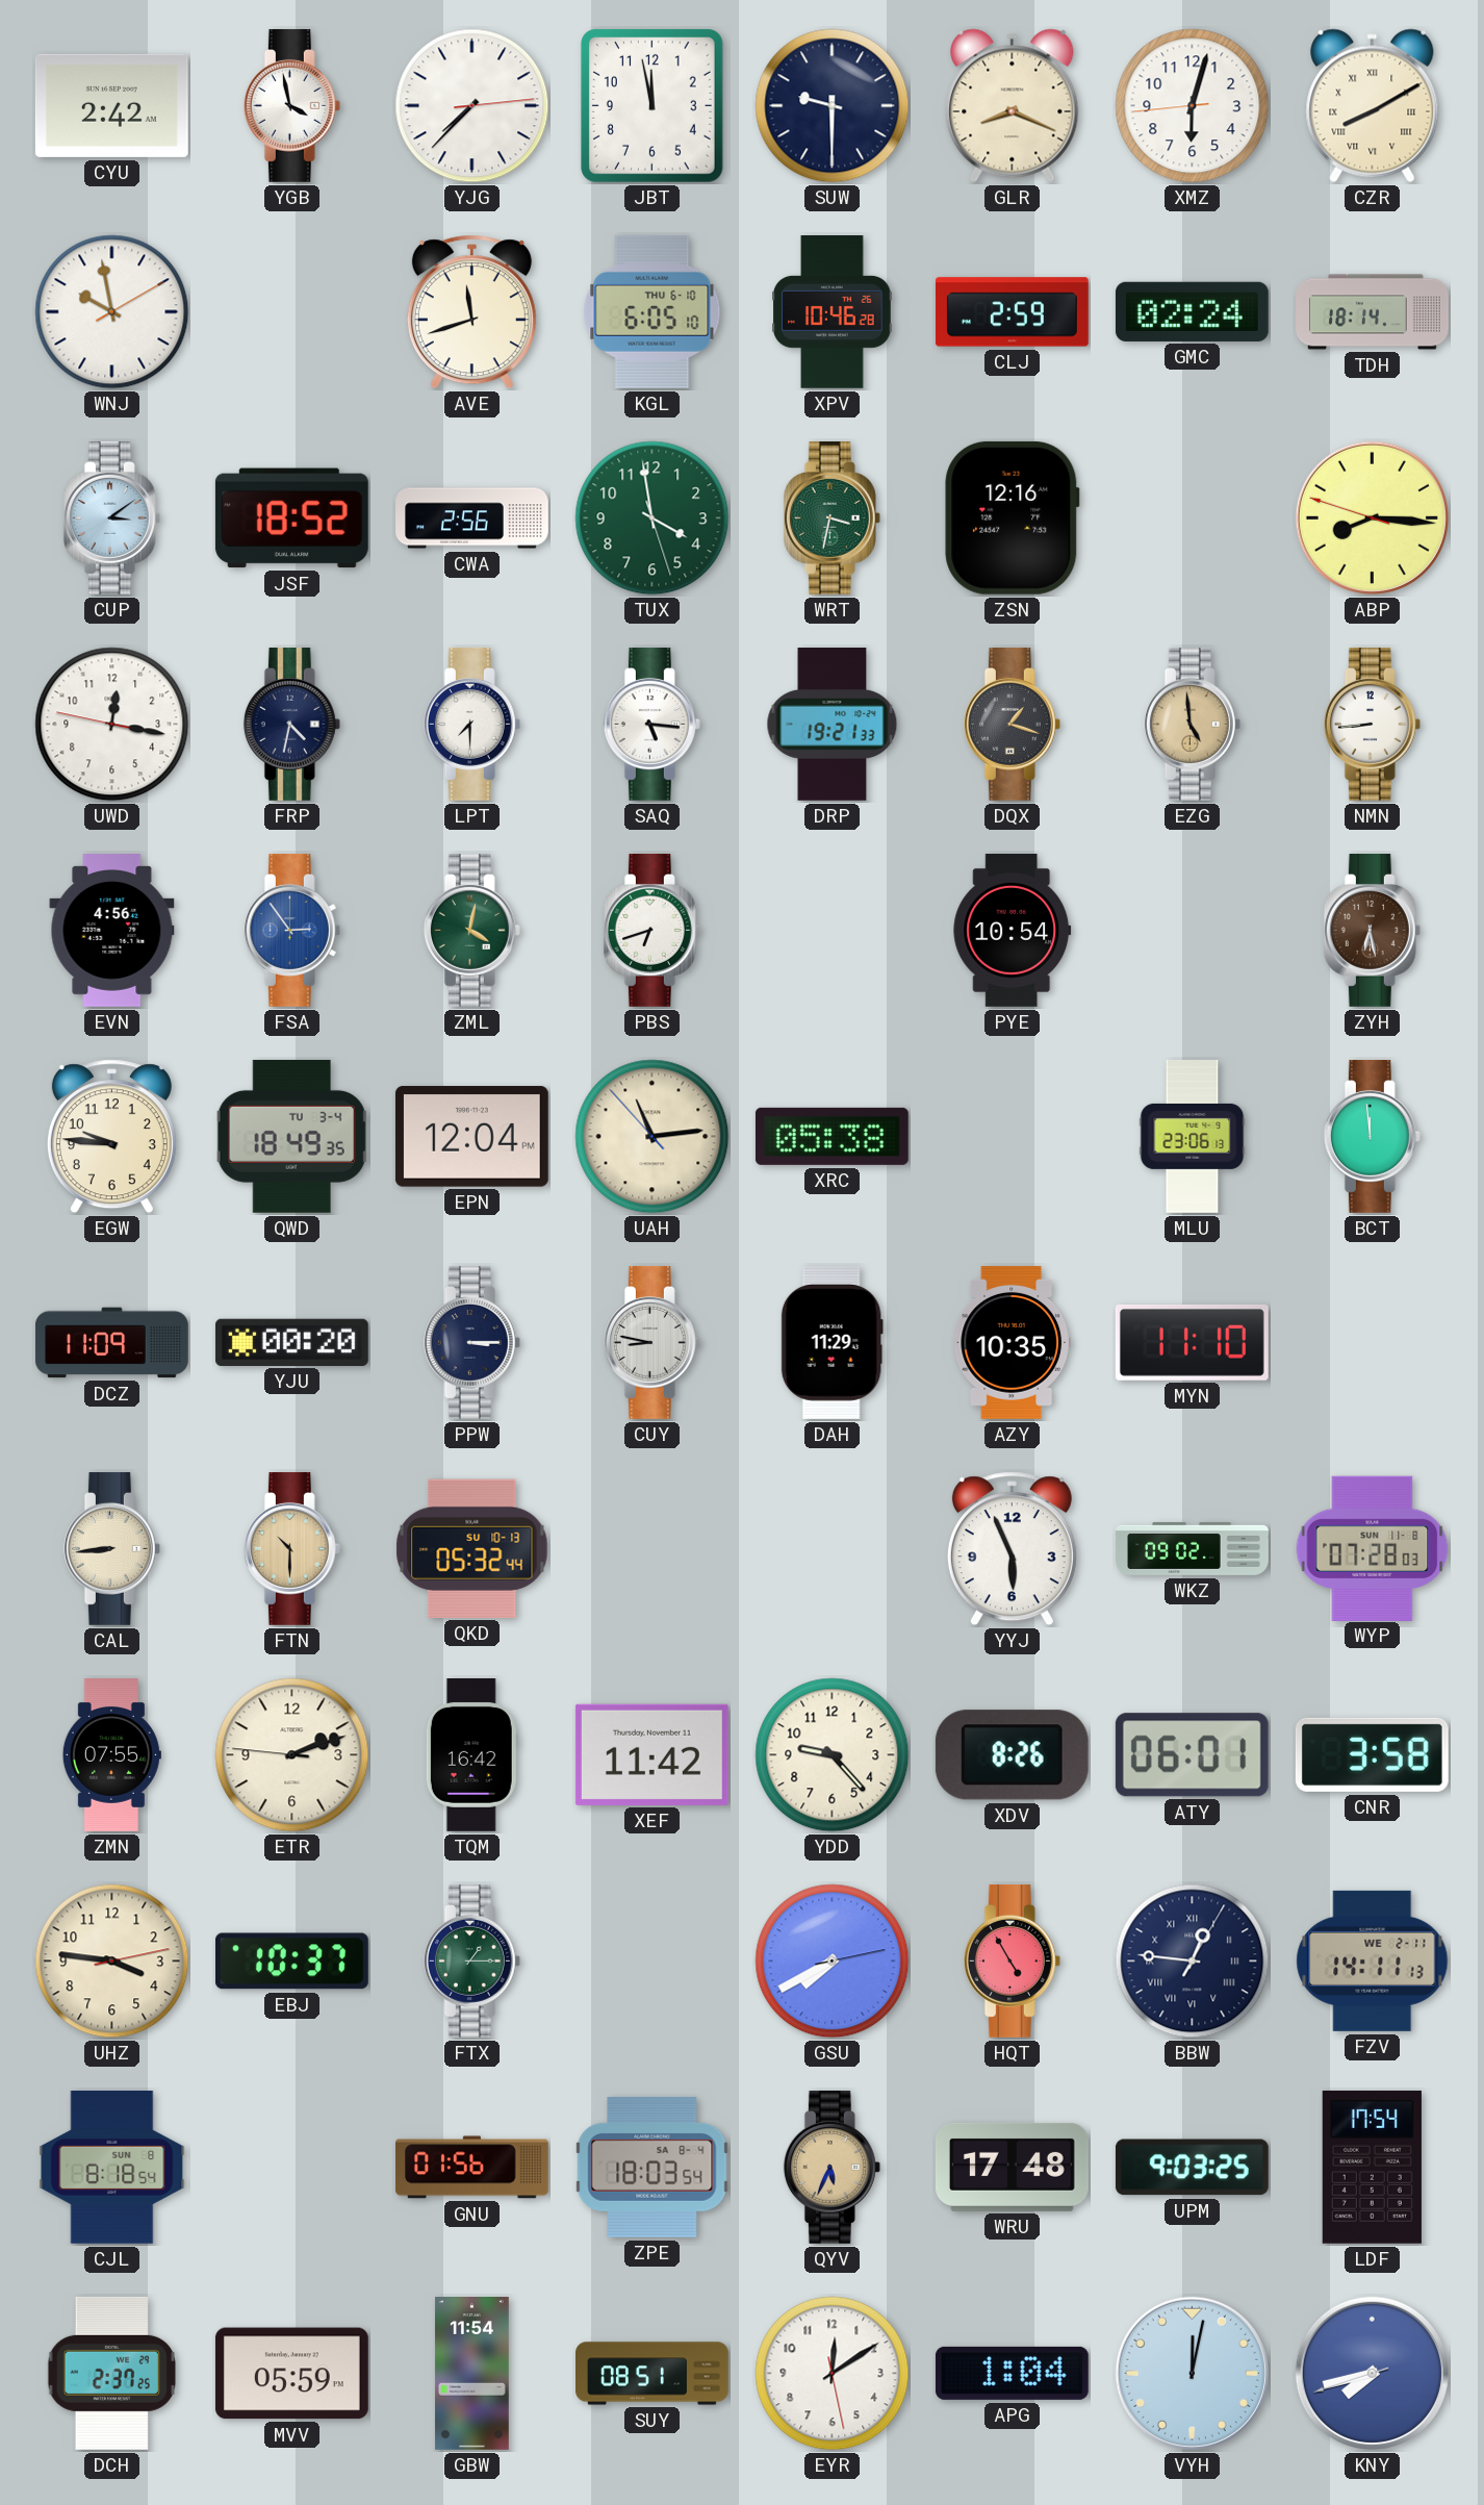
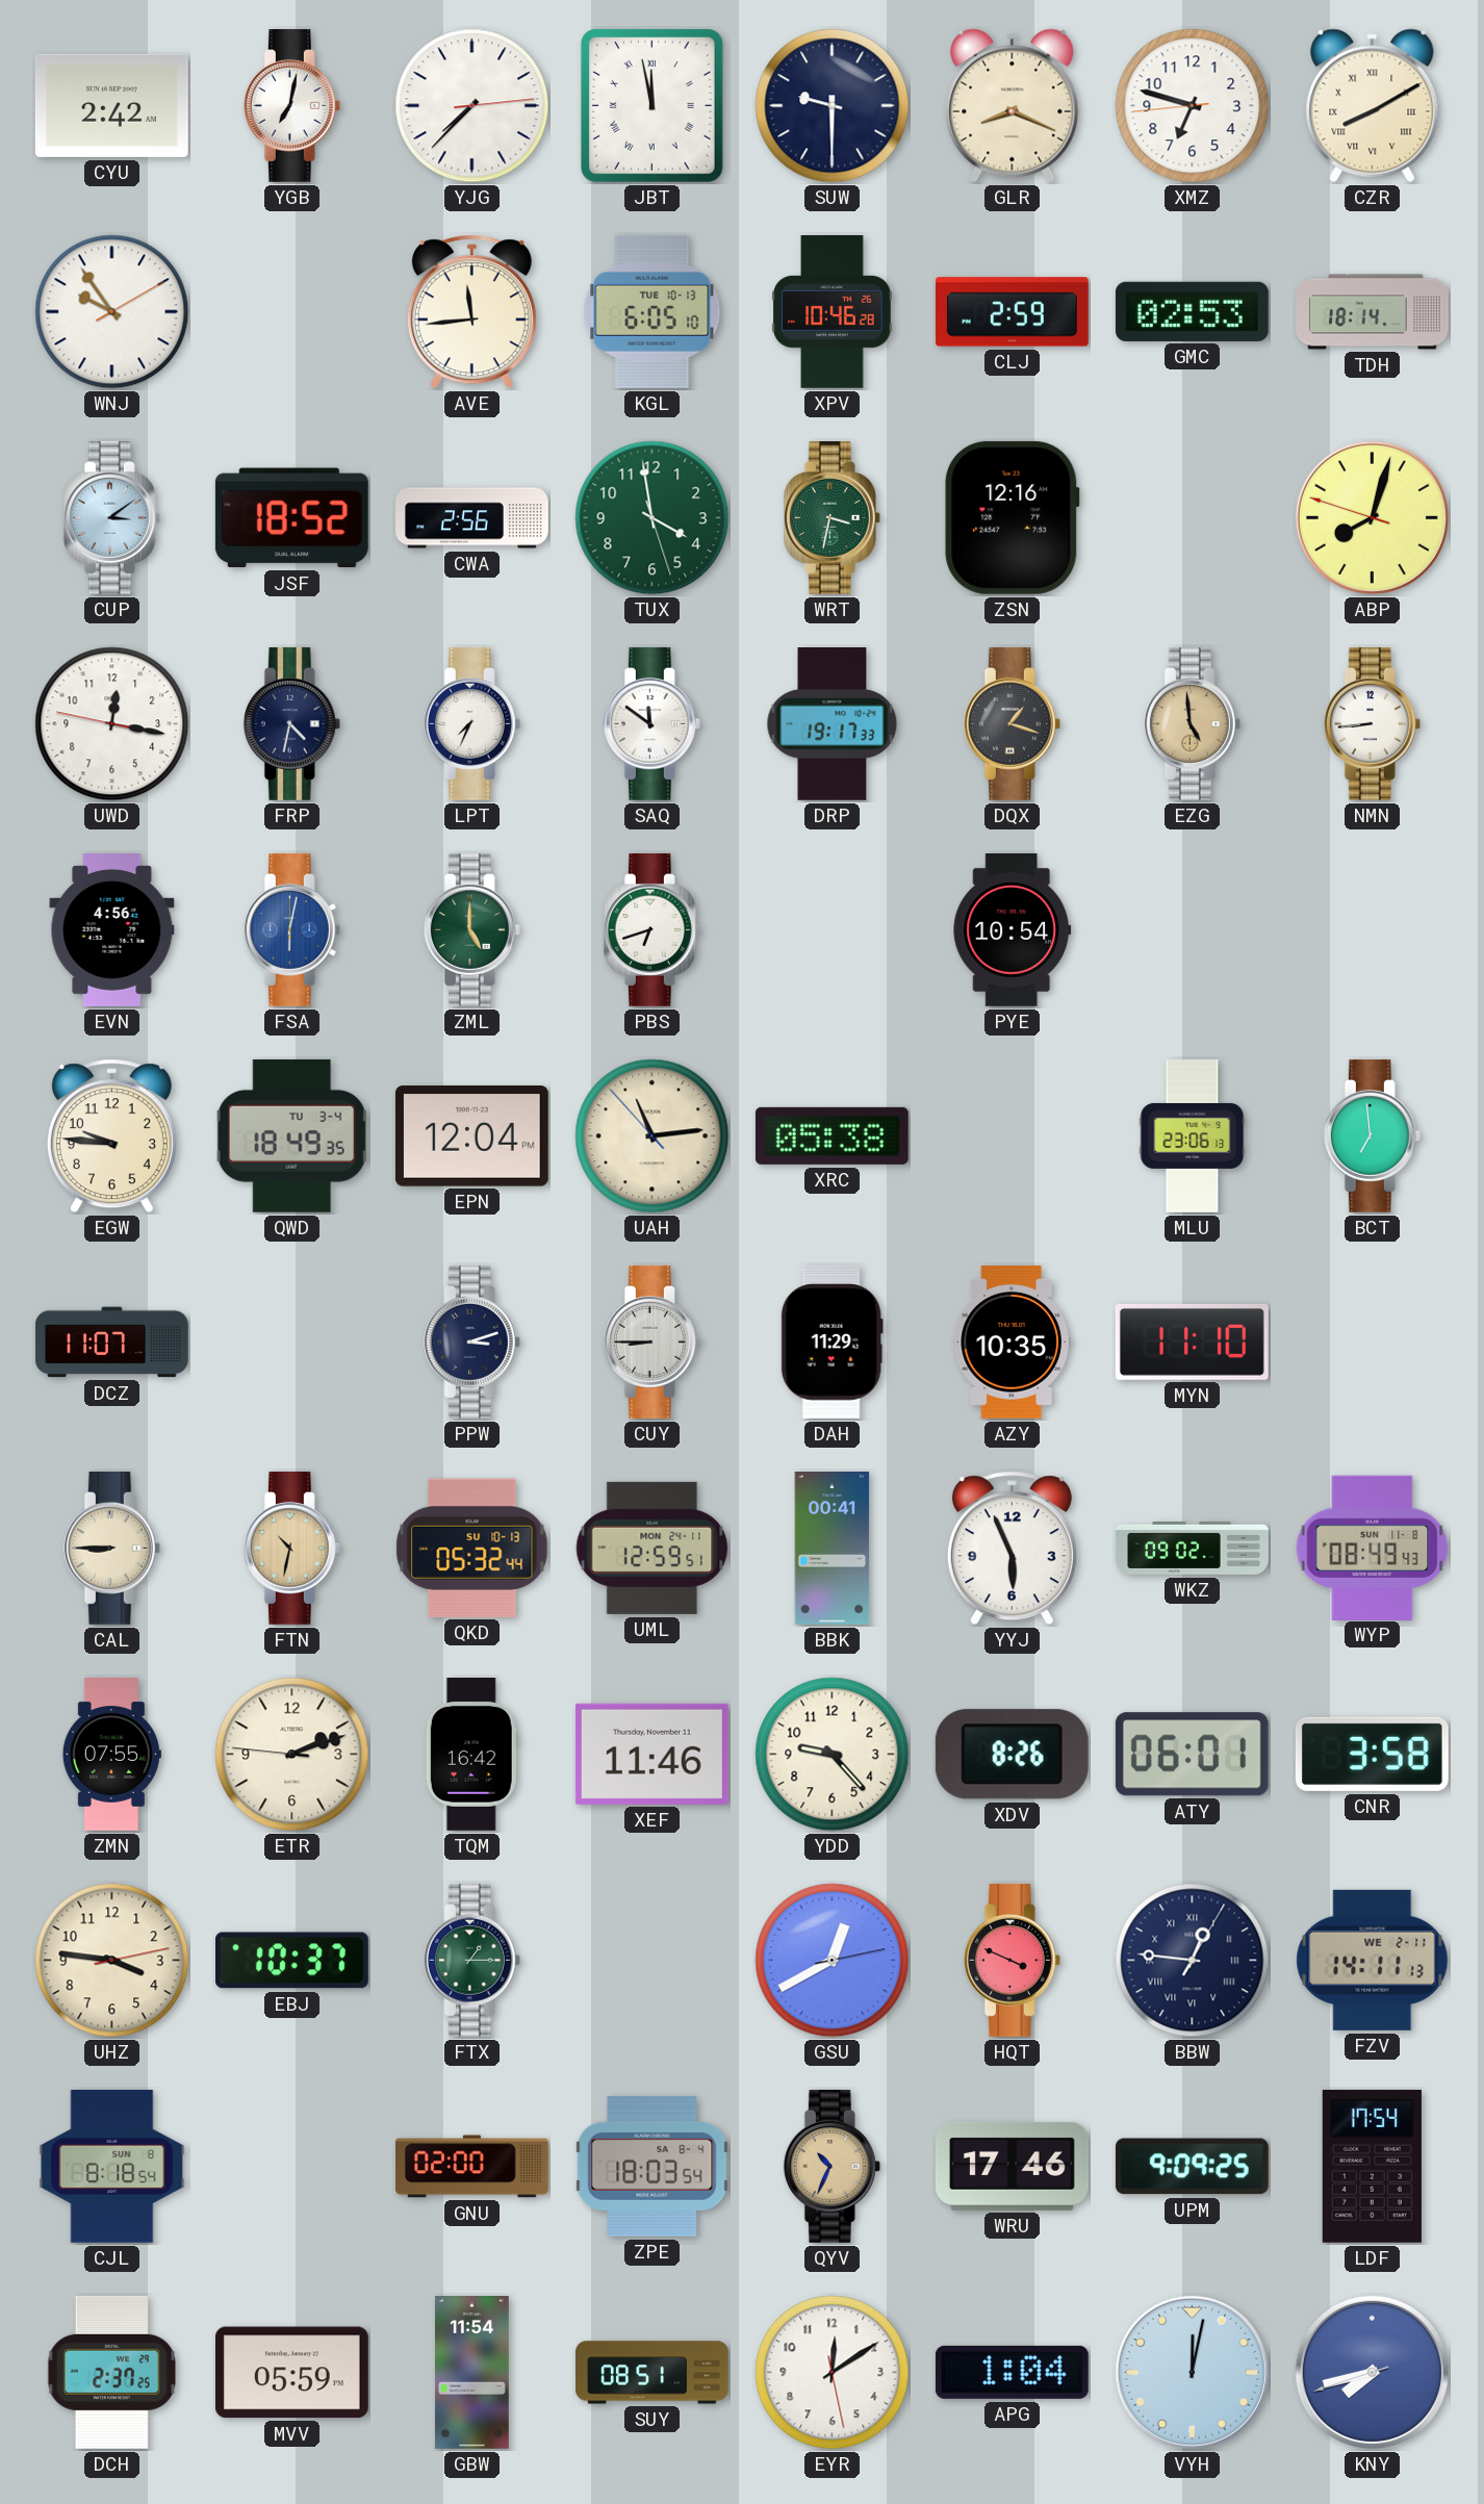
YGB: 3:58 -> 7:02
JBT numerals: Arabic -> Roman
XMZ: 6:02 -> 6:47
WNJ: 9:58 -> 9:54
AVE: 11:42 -> 11:44
KGL date: THU 6-10 -> TUE 10-13
GMC: 02:24 -> 02:53
ABP: 8:15 -> 8:02
LPT: 7:30 -> 7:34
SAQ: 5:16 -> 11:51
DRP: 19:21 -> 19:17
FSA: 2:54 -> 6:02
ZML: 4:02 -> 5:00
ZYH: 6:28 -> none
BCT: 11:59 -> 6:59
DCZ: 11:09 -> 11:07
YJU: 00:20 -> none
PPW: 3:15 -> 3:12
CUY: 8:47 -> 8:45
CAL: 8:44 -> 8:45
FTN: 10:30 -> 10:32
UML: none -> 12:59
BBK: none -> 00:41
WYP: 07:28 -> 08:49
XEF: 11:42 -> 11:46
GSU: 7:40 -> 12:40
HQT: 4:55 -> 3:49
GNU: 01:56 -> 02:00
QYV: 5:34 -> 10:34
WRU: 17:48 -> 17:46
UPM: 9:03 -> 9:09
